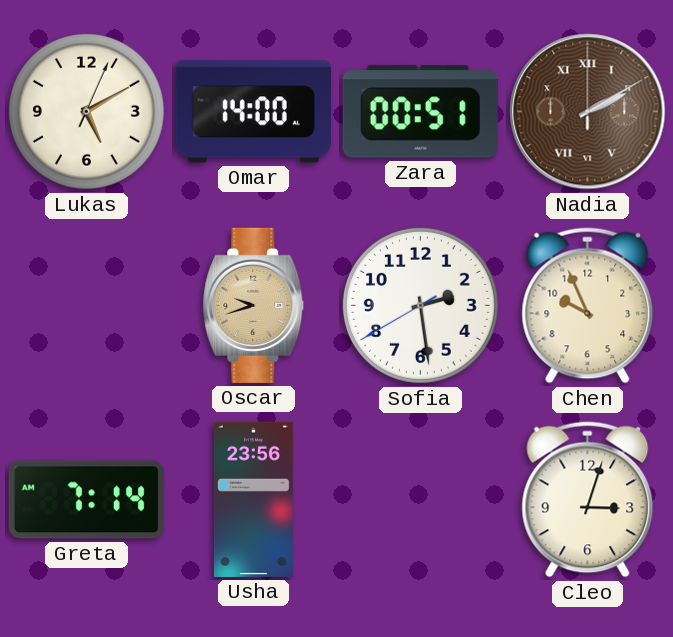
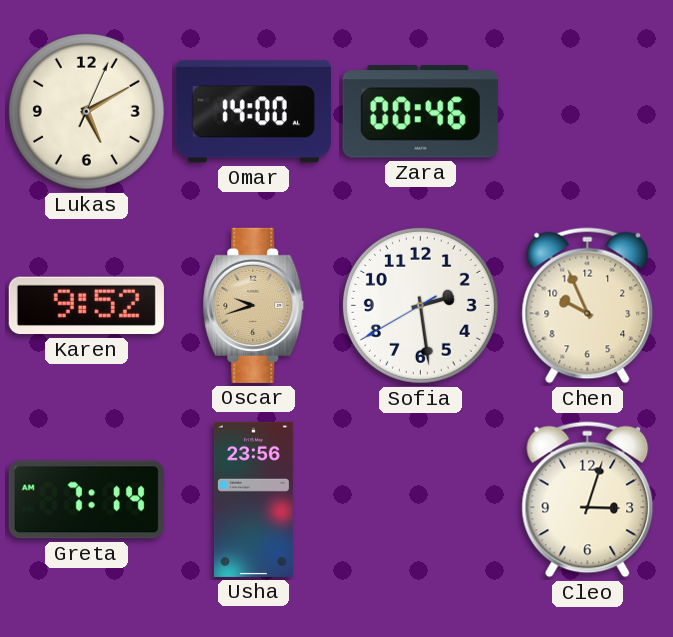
Zara: 00:51 -> 00:46
Nadia: 2:10 -> none
Karen: none -> 9:52
